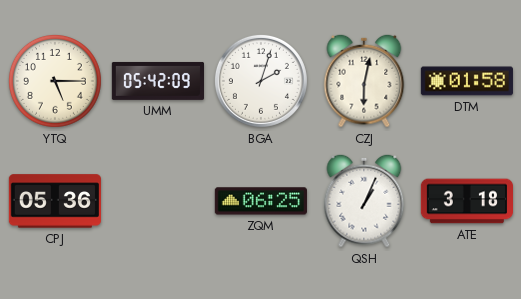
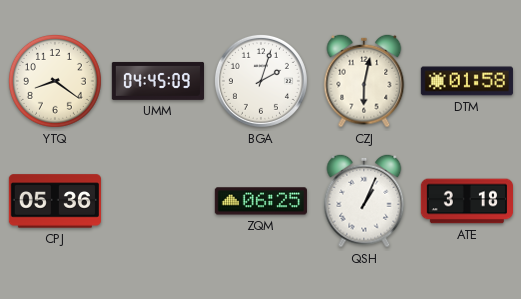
YTQ: 5:15 -> 8:21
UMM: 05:42 -> 04:45
